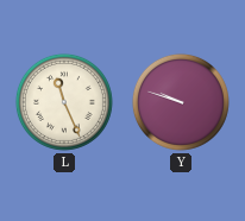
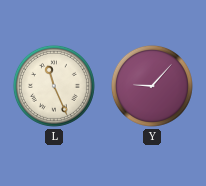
Y: 9:48 -> 9:07
